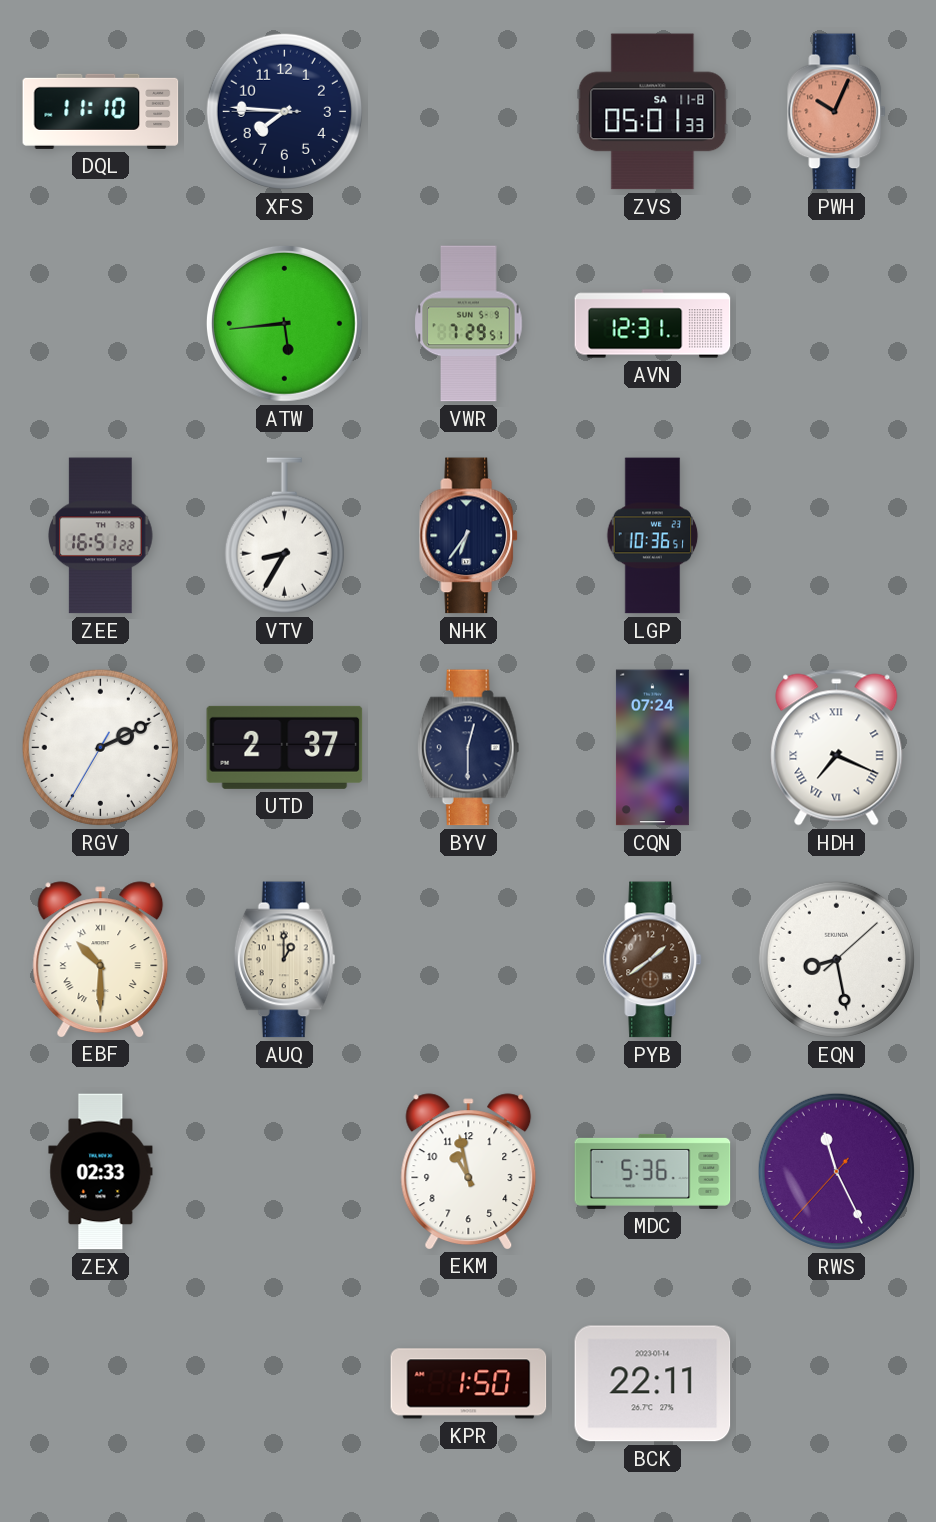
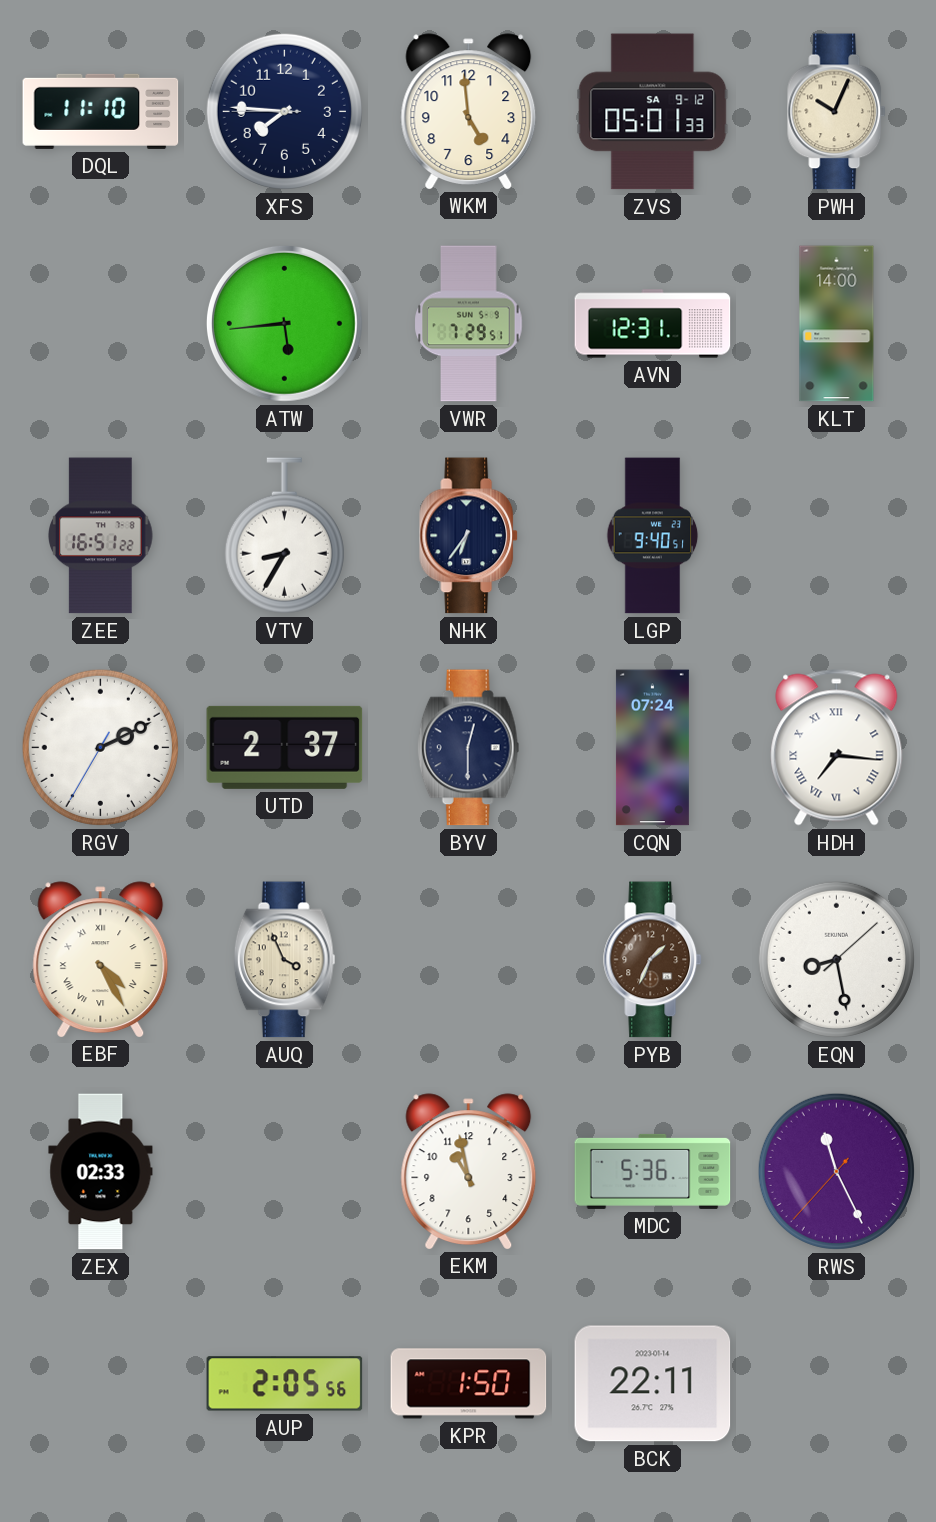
WKM: none -> 4:59
ZVS date: SA 11-8 -> SA 9-12
PWH dial: salmon -> cream
KLT: none -> 14:00
LGP: 10:36 -> 9:40
HDH: 7:19 -> 7:16
EBF: 10:30 -> 4:25
AUQ: 1:00 -> 3:56
PYB: 1:39 -> 1:34
AUP: none -> 2:05
